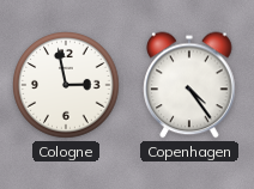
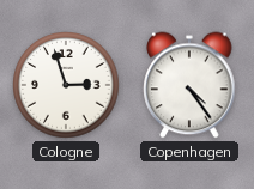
Cologne: 2:58 -> 2:57
